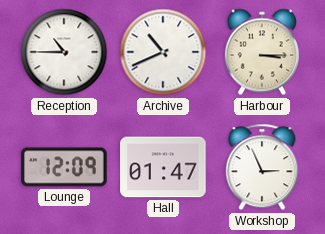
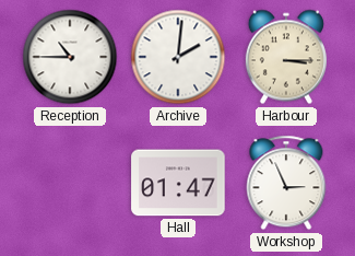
Archive: 10:41 -> 2:01
Lounge: 12:09 -> none
